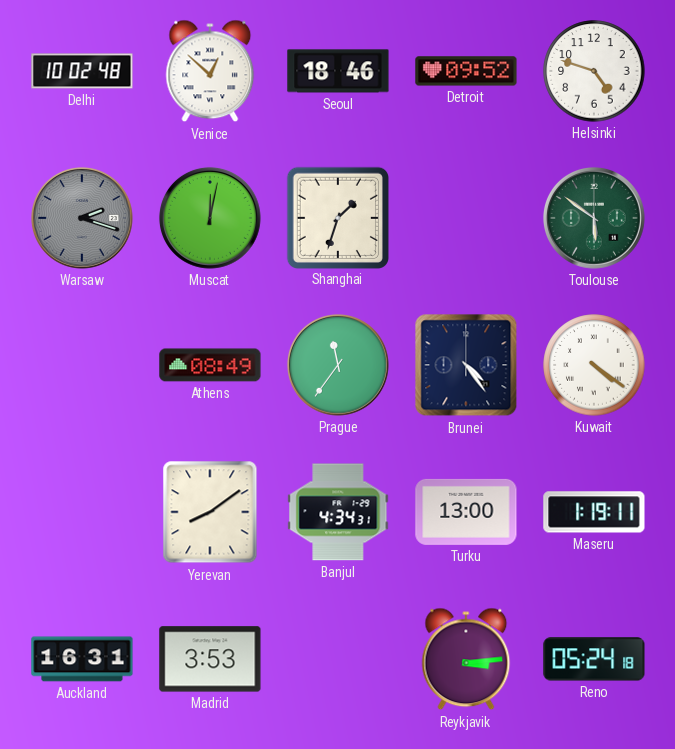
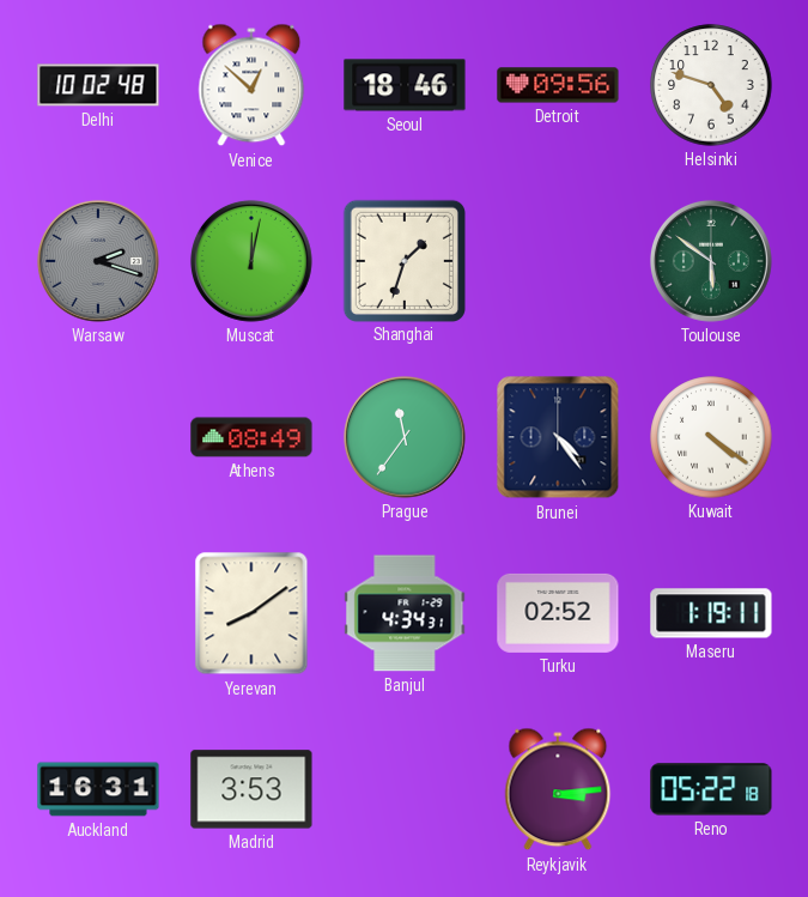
Detroit: 09:52 -> 09:56
Turku: 13:00 -> 02:52
Reno: 05:24 -> 05:22
